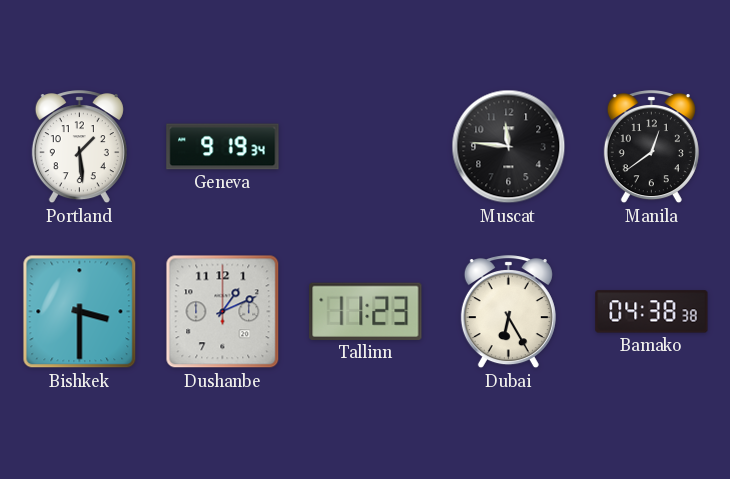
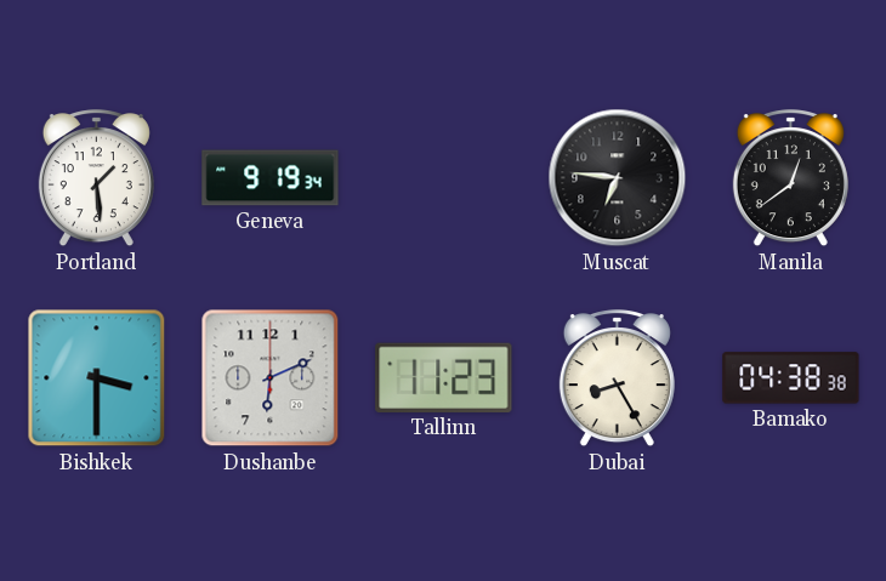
Muscat: 11:46 -> 6:46
Dushanbe: 1:11 -> 6:11
Dubai: 6:25 -> 8:25
